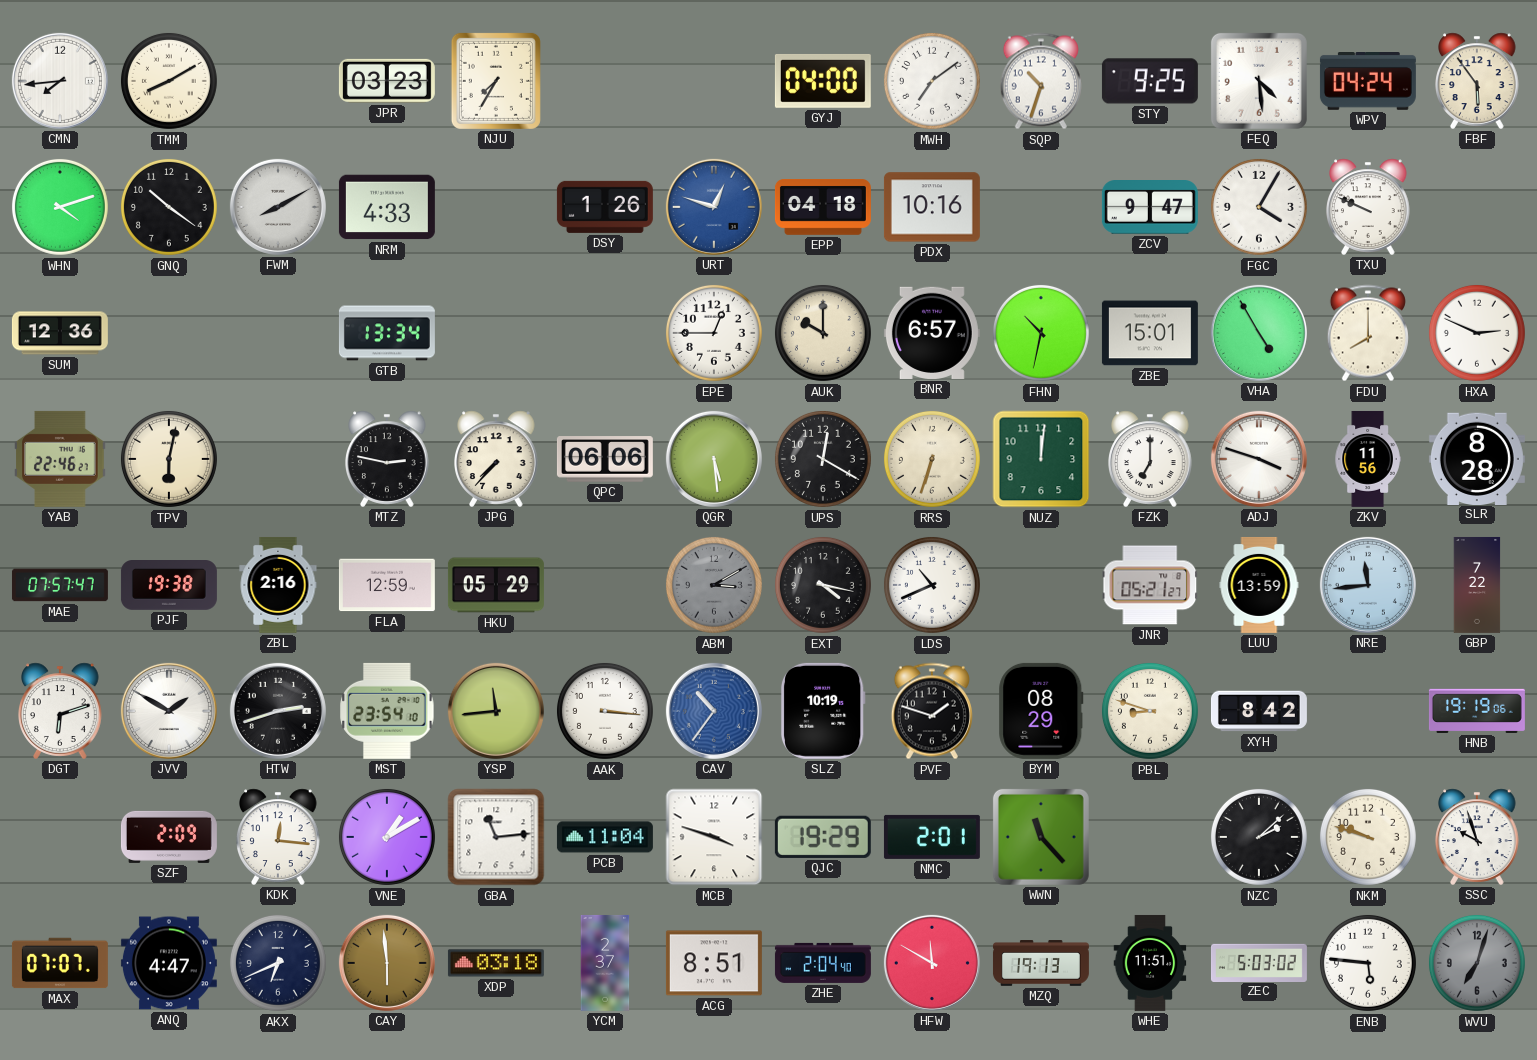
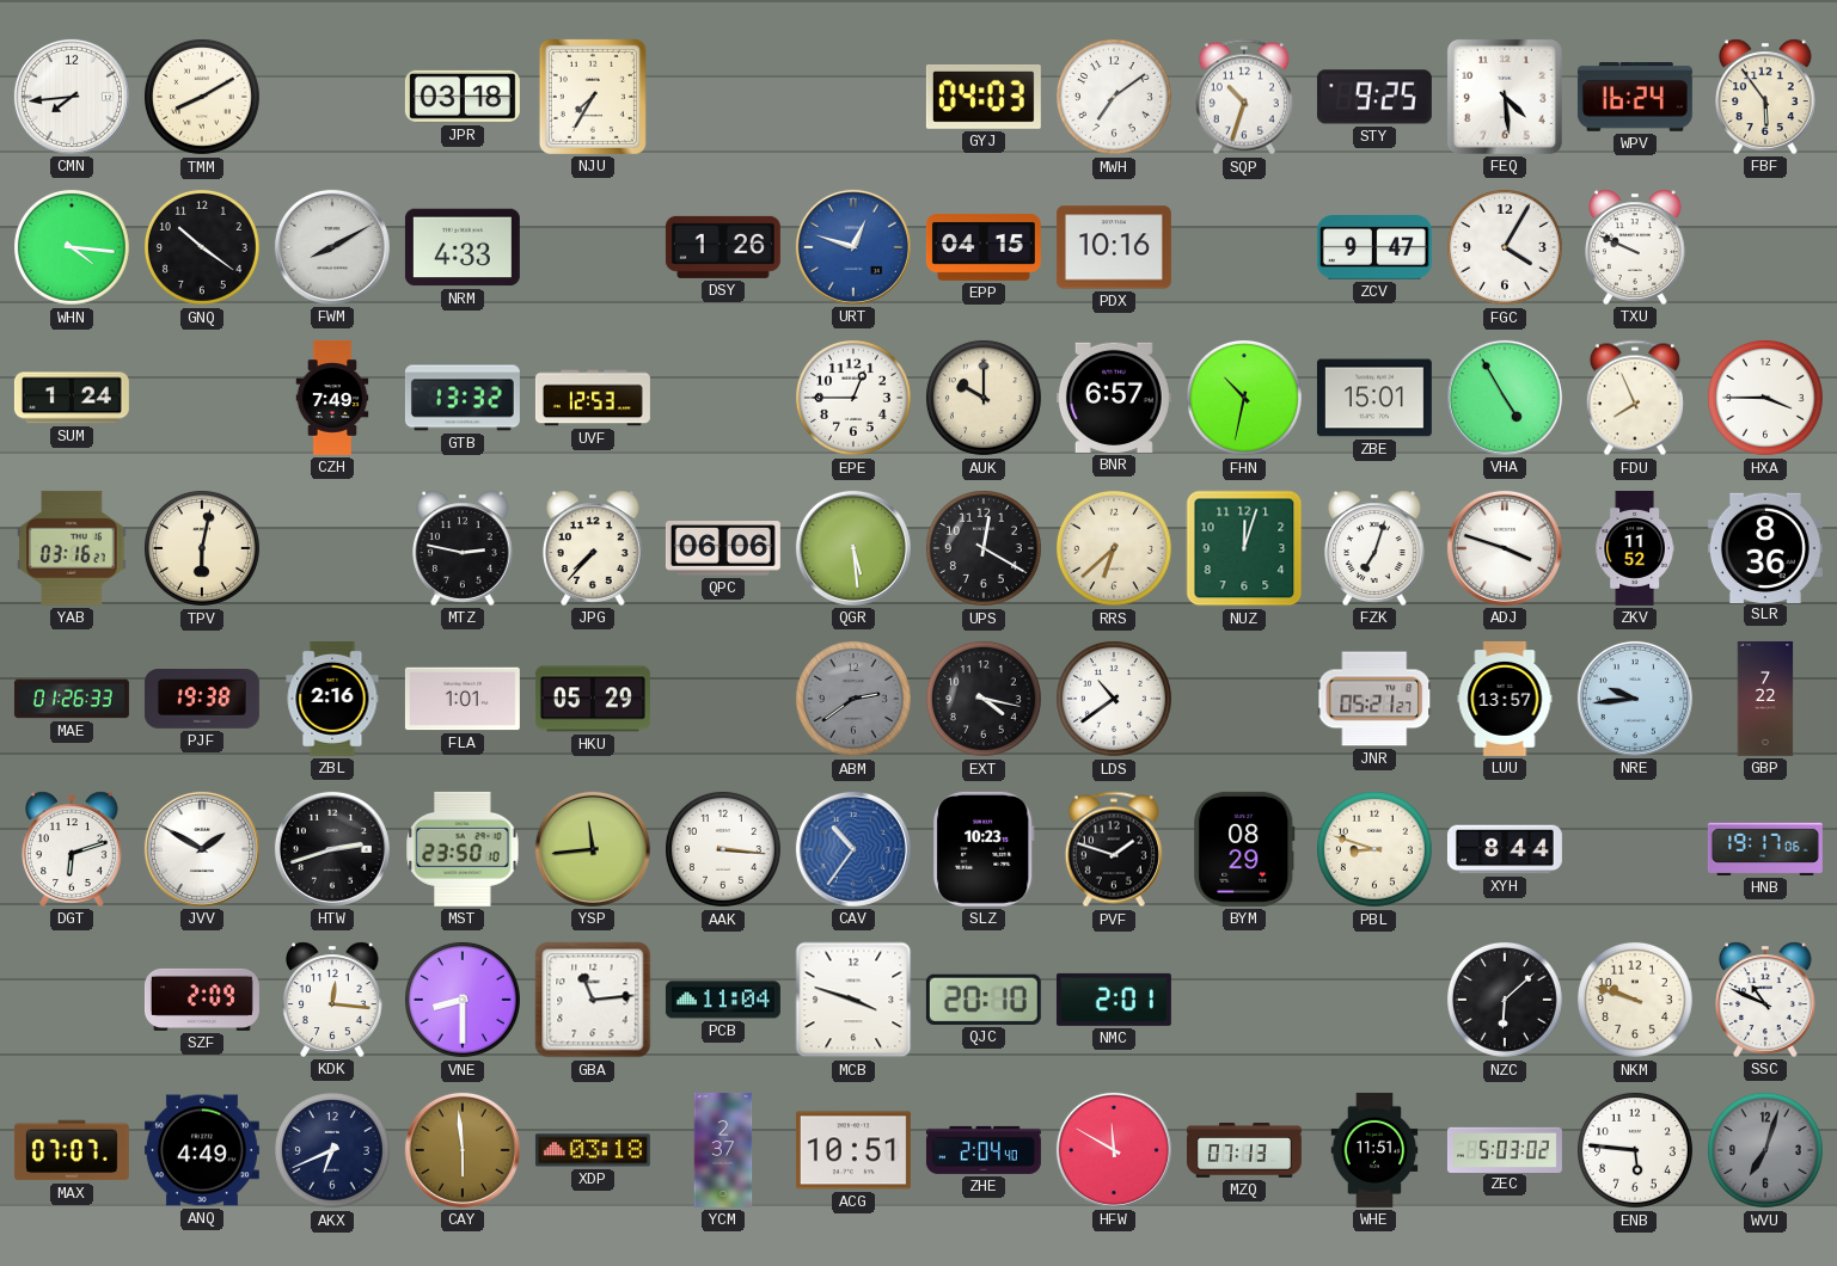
JPR: 03:23 -> 03:18
GYJ: 04:00 -> 04:03
WPV: 04:24 -> 16:24
WHN: 4:12 -> 4:16
EPP: 04:18 -> 04:15
SUM: 12:36 -> 1:24
CZH: none -> 7:49
GTB: 13:34 -> 13:32
UVF: none -> 12:53
FDU: 8:00 -> 7:56
HXA: 2:49 -> 3:45
YAB: 22:46 -> 03:16
RRS: 6:33 -> 6:38
NUZ: 12:01 -> 12:03
FZK: 7:00 -> 7:03
ZKV: 11:56 -> 11:52
SLR: 8:28 -> 8:36
MAE: 07:57 -> 01:26
FLA: 12:59 -> 1:01
ABM: 3:10 -> 2:39
LDS: 10:41 -> 10:39
LUU: 13:59 -> 13:57
NRE: 11:44 -> 9:44
MST: 23:54 -> 23:50
SLZ: 10:19 -> 10:23
XYH: 8:42 -> 8:44
HNB: 19:19 -> 19:17
VNE: 1:10 -> 8:30
QJC: 19:29 -> 20:10
WWN: 11:23 -> none
NZC: 2:08 -> 6:08
SSC: 9:57 -> 10:49
ANQ: 4:47 -> 4:49
ACG: 8:51 -> 10:51
MZQ: 19:13 -> 07:13
